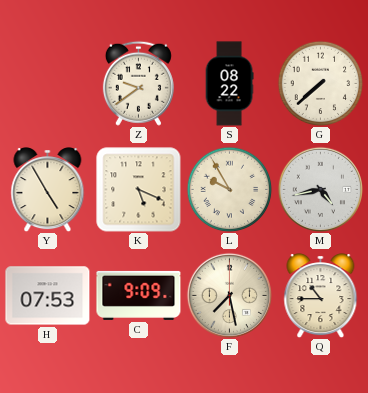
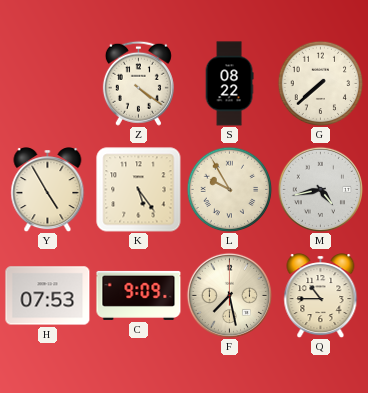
Z: 9:39 -> 4:21
K: 5:19 -> 5:24
